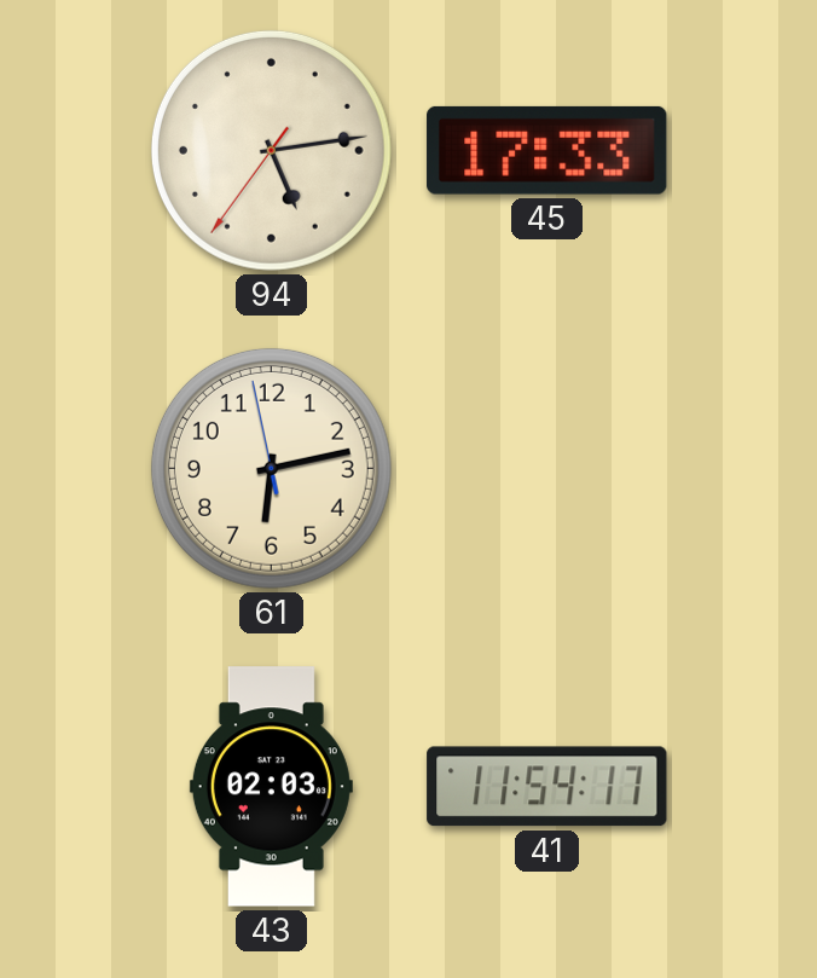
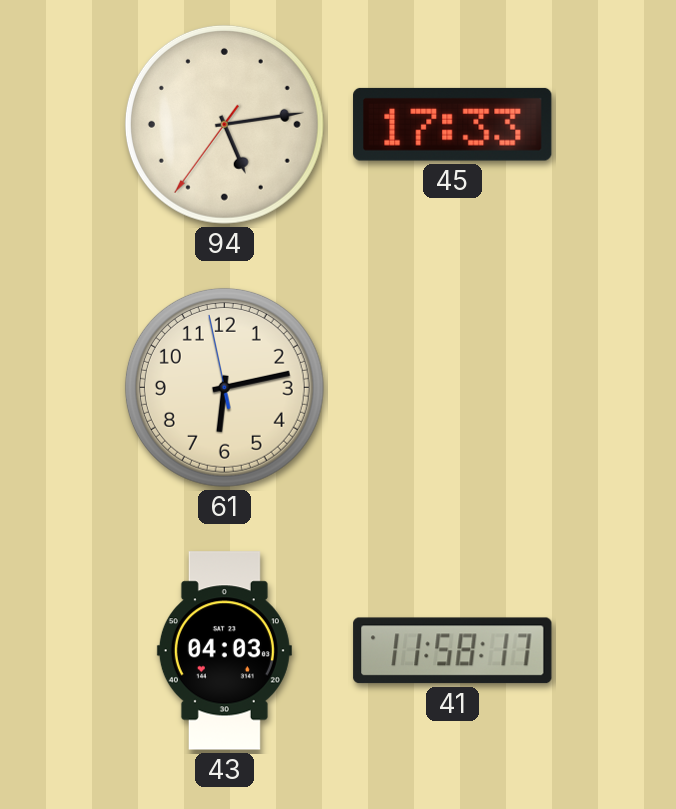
43: 02:03 -> 04:03
41: 11:54 -> 11:58
